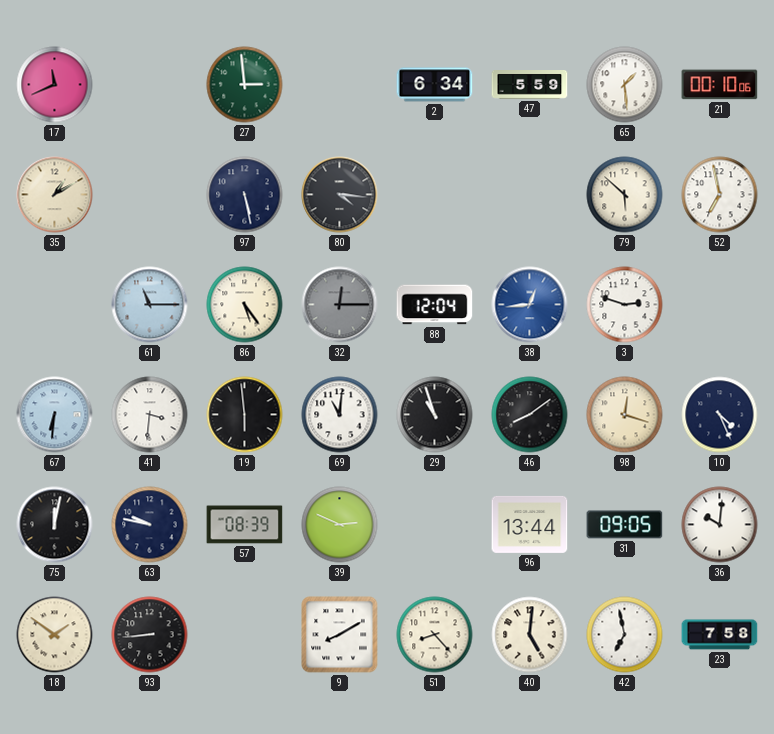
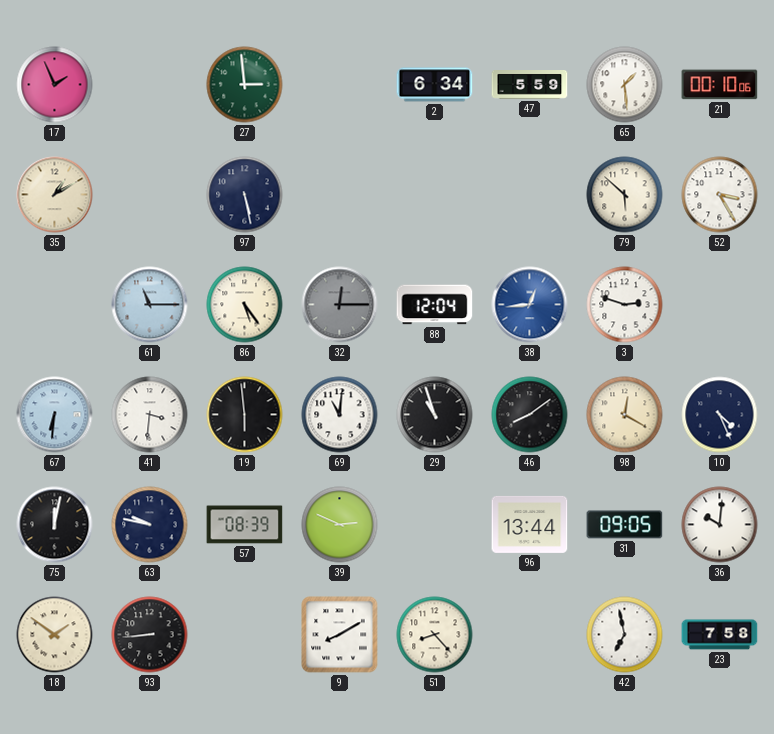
17: 11:41 -> 1:56
80: 4:16 -> none
52: 6:58 -> 3:25
98: 12:18 -> 12:20
40: 5:01 -> none
